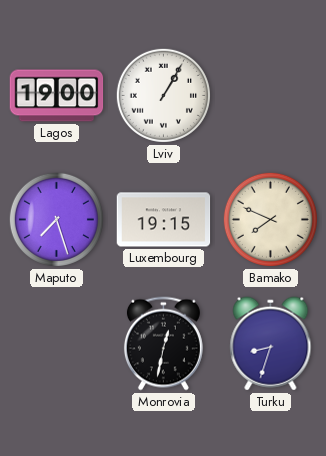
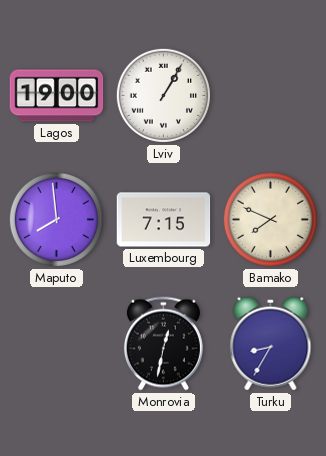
Maputo: 7:27 -> 7:59
Luxembourg: 19:15 -> 7:15
Turku: 8:33 -> 8:35
